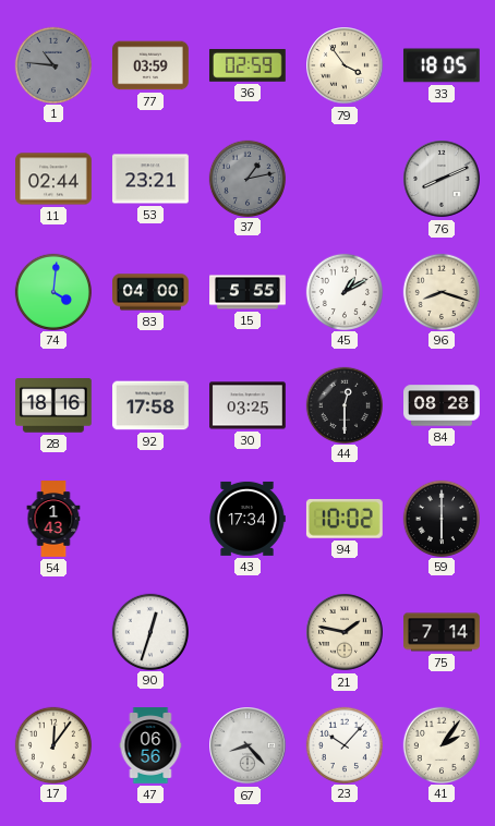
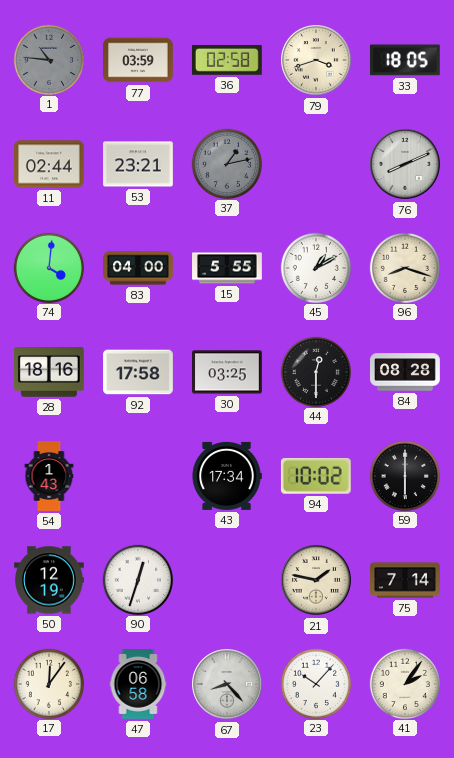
36: 02:59 -> 02:58
79: 3:54 -> 3:42
50: none -> 12:19
47: 06:56 -> 06:58
